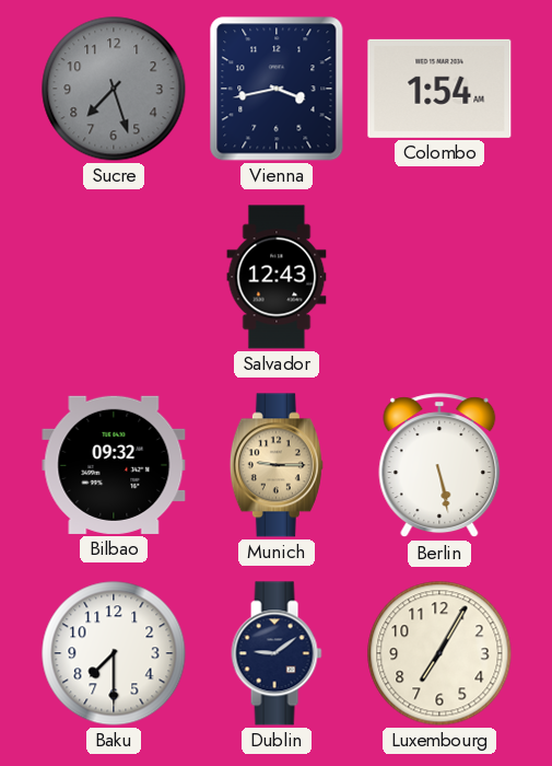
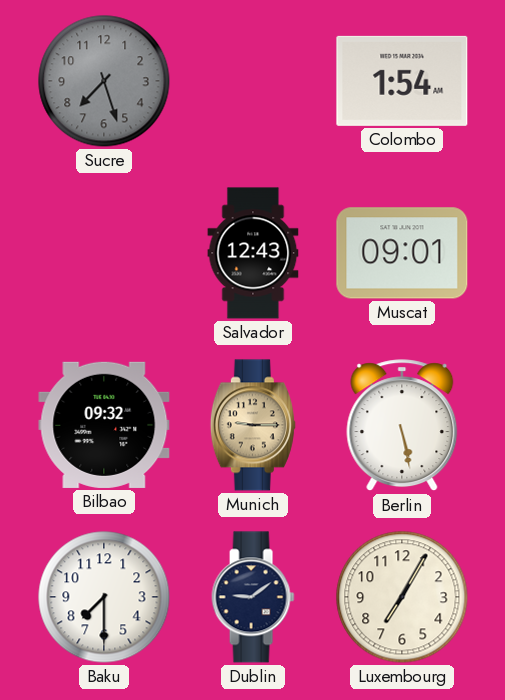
Vienna: 3:43 -> none
Muscat: none -> 09:01
